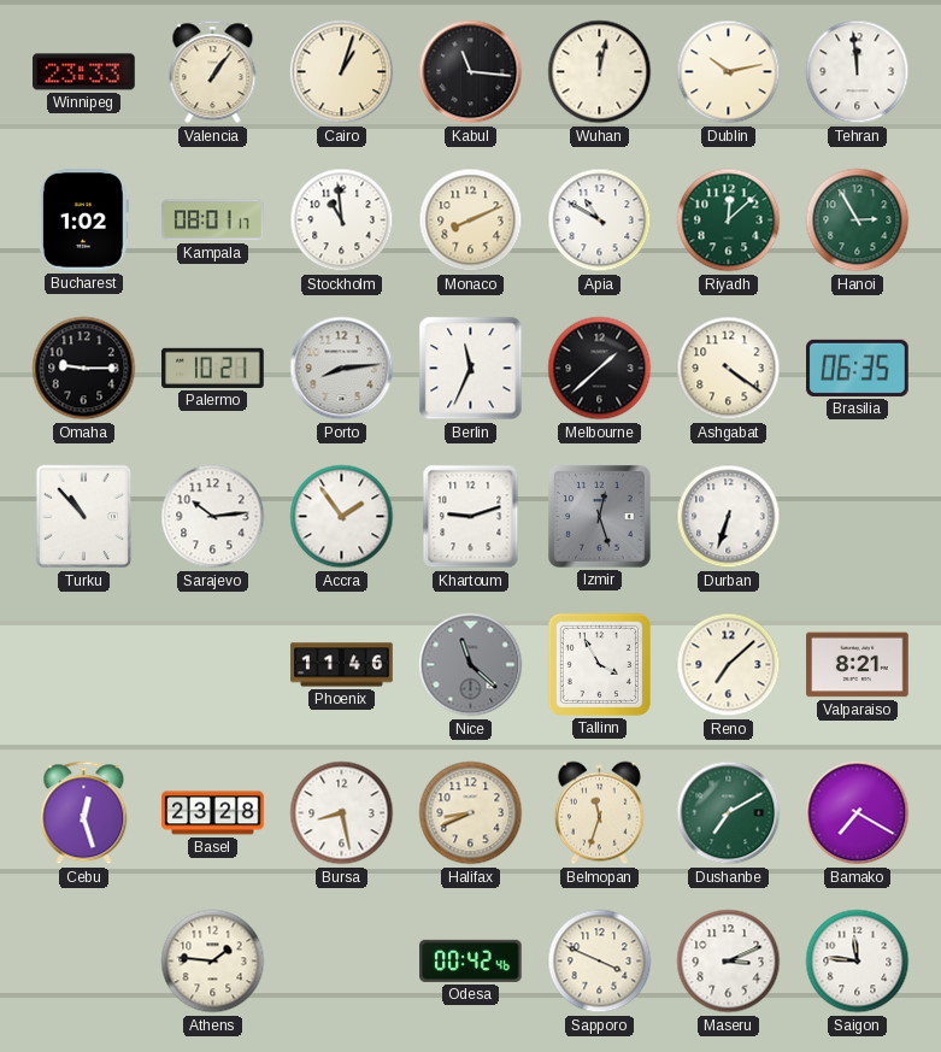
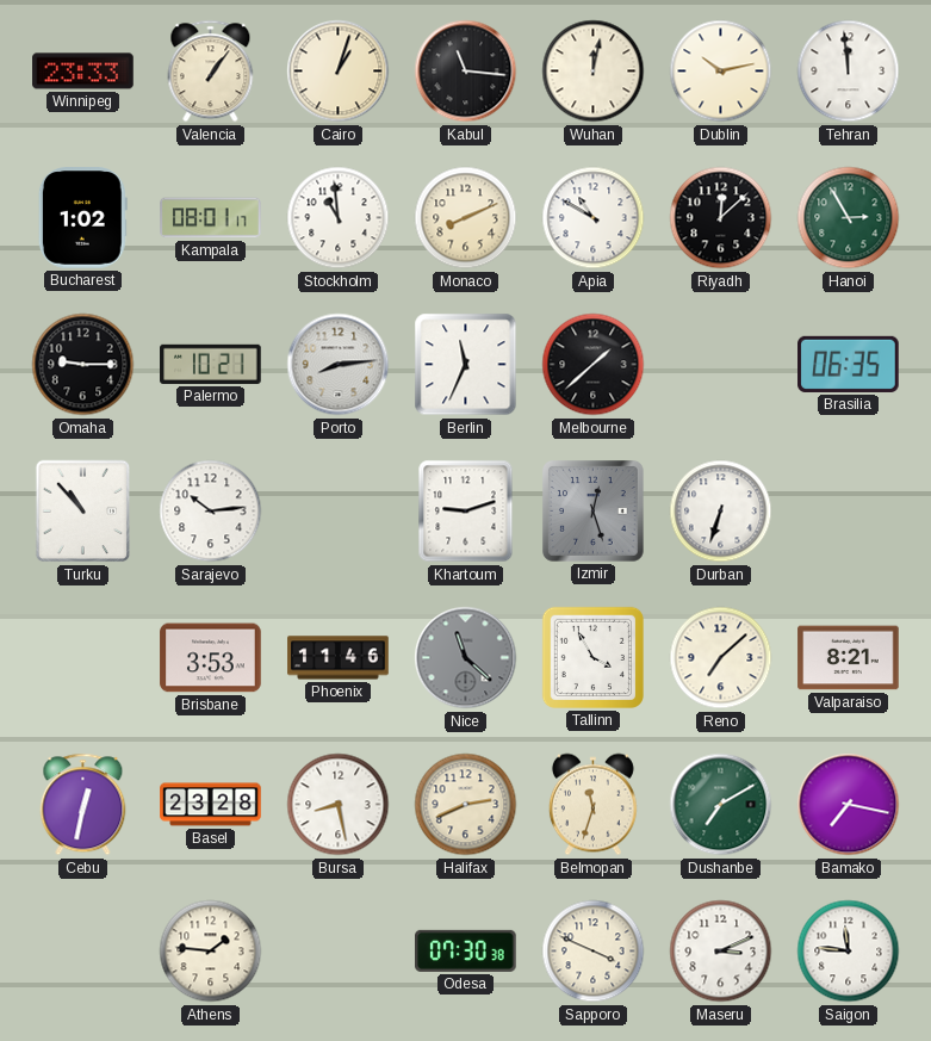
Riyadh dial: green -> black
Ashgabat: 4:21 -> none
Accra: 1:54 -> none
Brisbane: none -> 3:53
Cebu: 12:27 -> 12:32
Halifax: 8:41 -> 2:41
Bamako: 7:20 -> 7:17
Odesa: 00:42 -> 07:30
